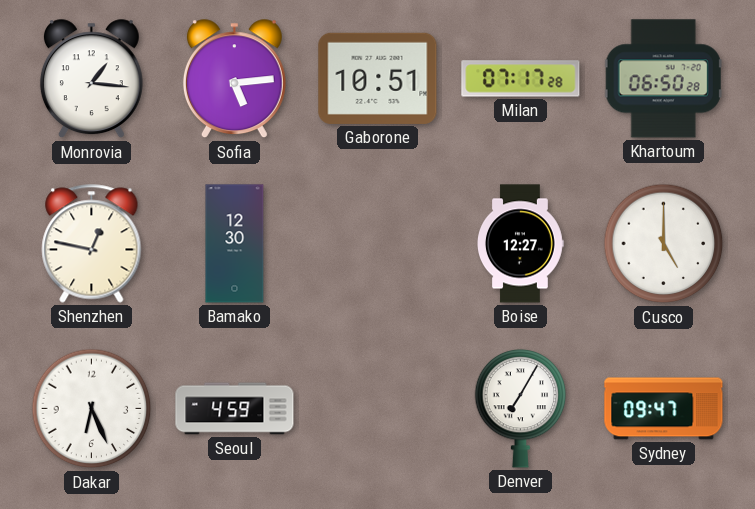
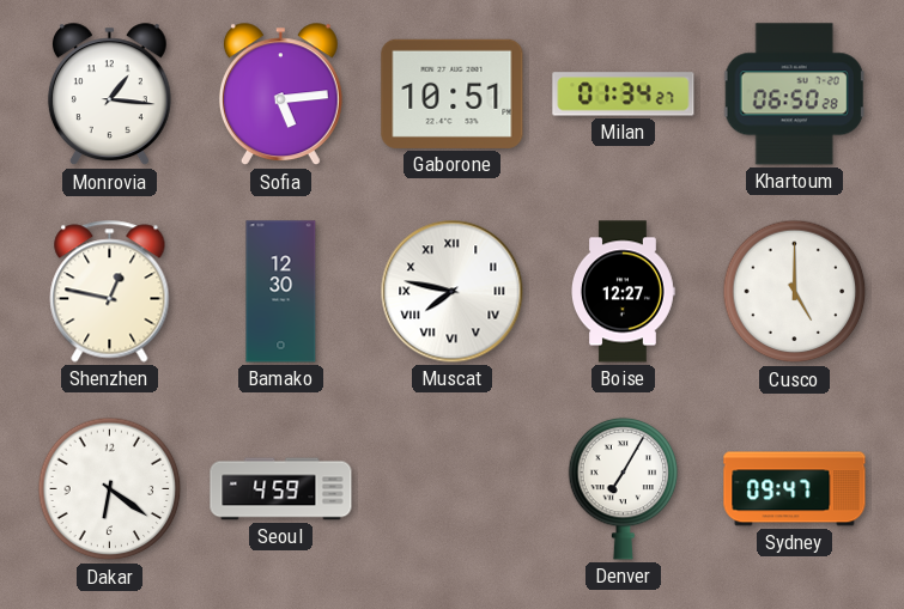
Milan: 07:17 -> 01:34
Muscat: none -> 7:47
Dakar: 6:26 -> 6:21
